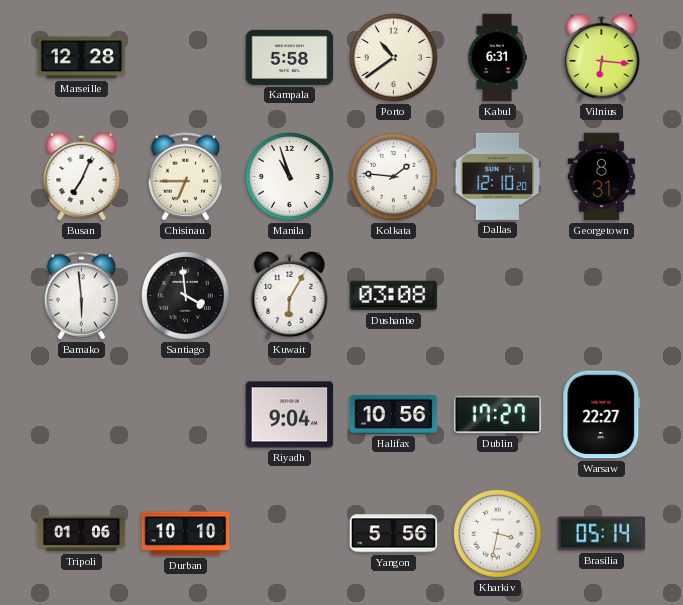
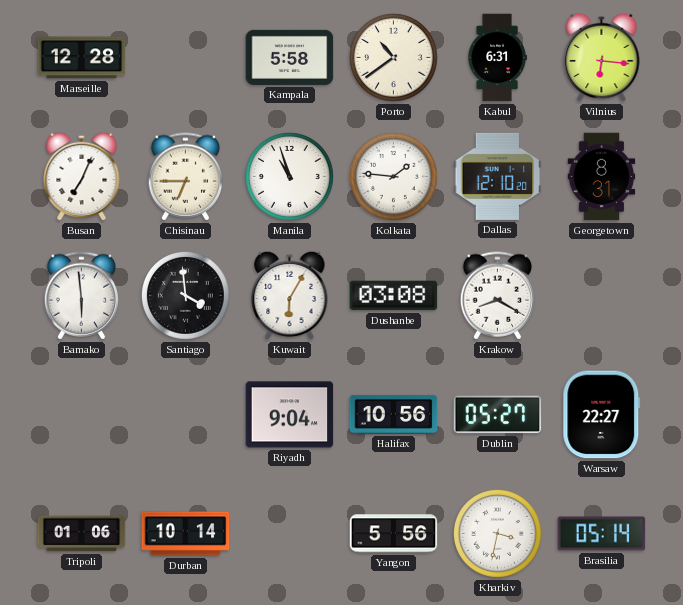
Krakow: none -> 8:20
Dublin: 17:27 -> 05:27
Durban: 10:10 -> 10:14
